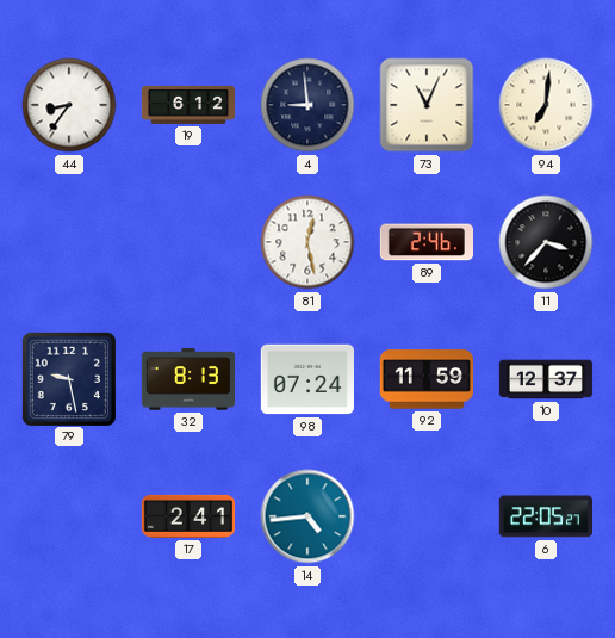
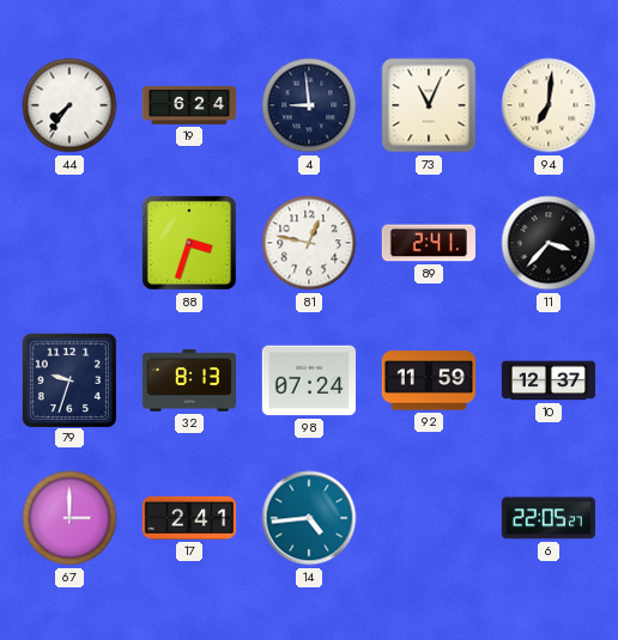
44: 8:36 -> 7:36
19: 6:12 -> 6:24
88: none -> 3:33
81: 12:28 -> 12:47
89: 2:46 -> 2:41
79: 9:28 -> 9:33
67: none -> 3:00
